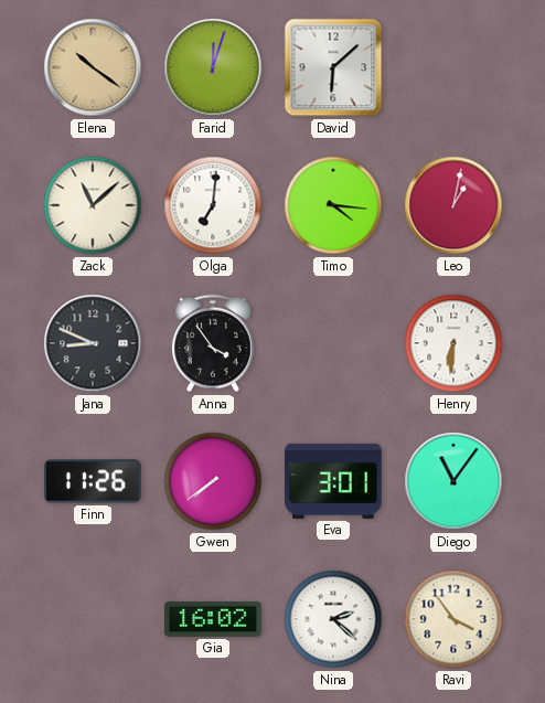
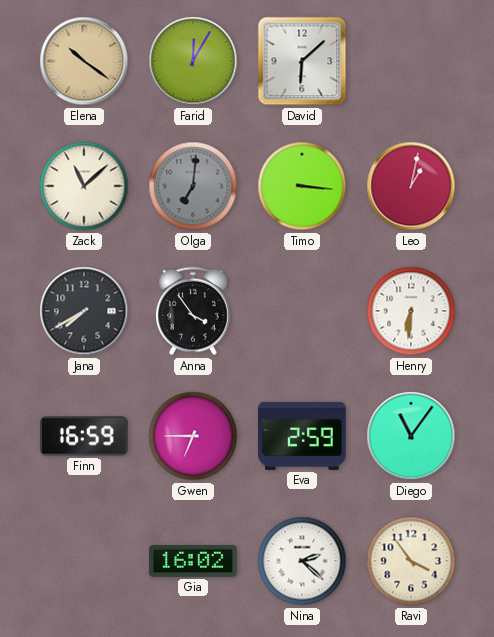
Farid: 12:03 -> 12:05
Olga dial: white -> grey
Timo: 4:16 -> 3:16
Jana: 8:49 -> 7:40
Finn: 11:26 -> 16:59
Gwen: 7:39 -> 6:45
Eva: 3:01 -> 2:59
